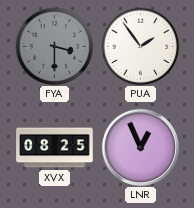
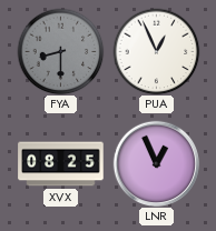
FYA: 3:30 -> 8:30
PUA: 1:54 -> 12:56
